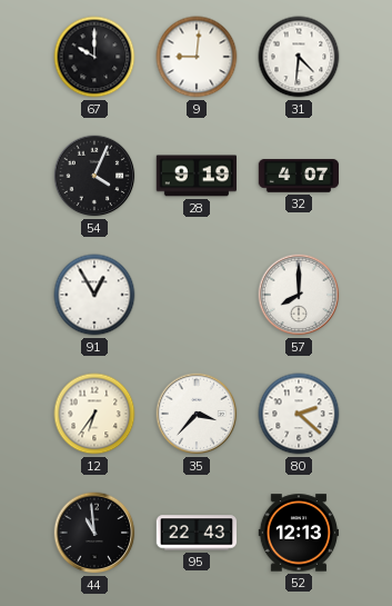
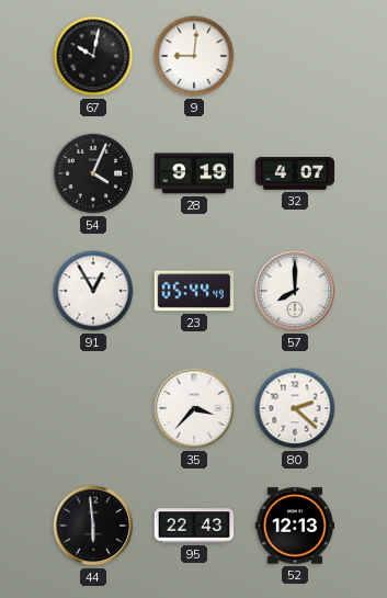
67: 10:00 -> 10:02
31: 4:31 -> none
23: none -> 05:44
12: 6:36 -> none
44: 10:59 -> 5:59
